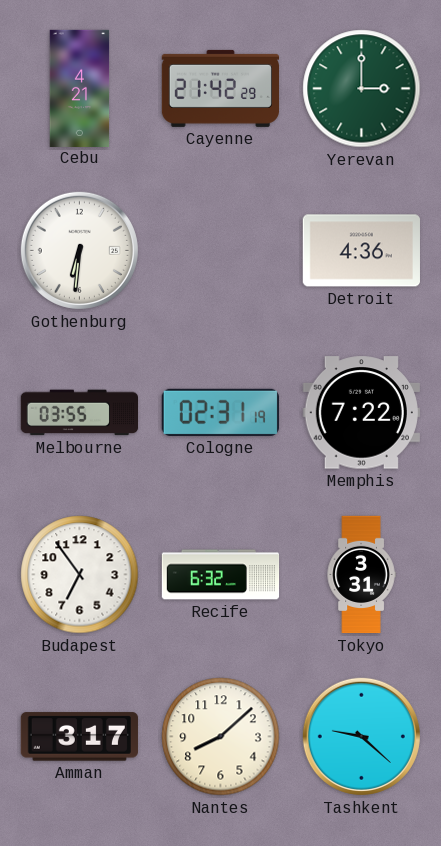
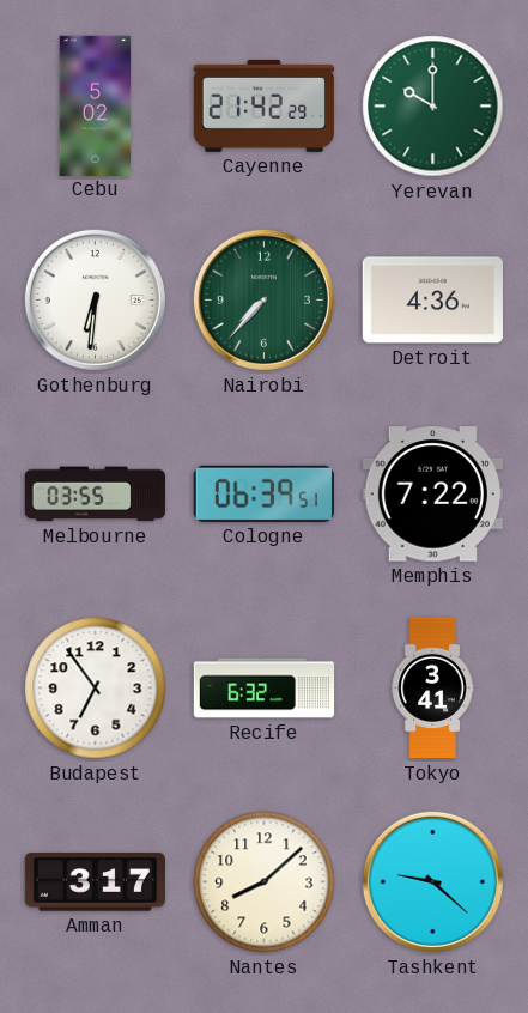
Cebu: 4:21 -> 5:02
Yerevan: 3:00 -> 10:00
Nairobi: none -> 7:37
Cologne: 02:31 -> 06:39
Tokyo: 3:31 -> 3:41
